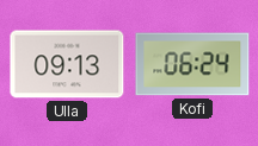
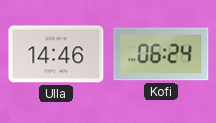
Ulla: 09:13 -> 14:46
